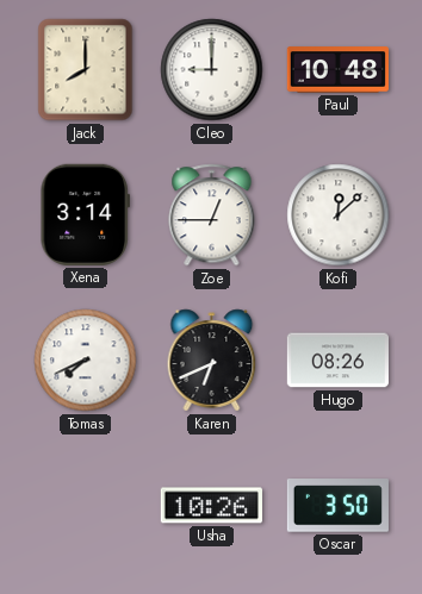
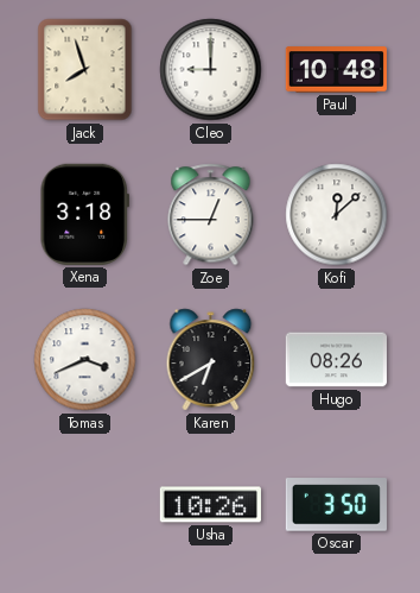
Jack: 8:00 -> 7:57
Xena: 3:14 -> 3:18
Tomas: 7:41 -> 3:41
Karen: 6:41 -> 6:40
